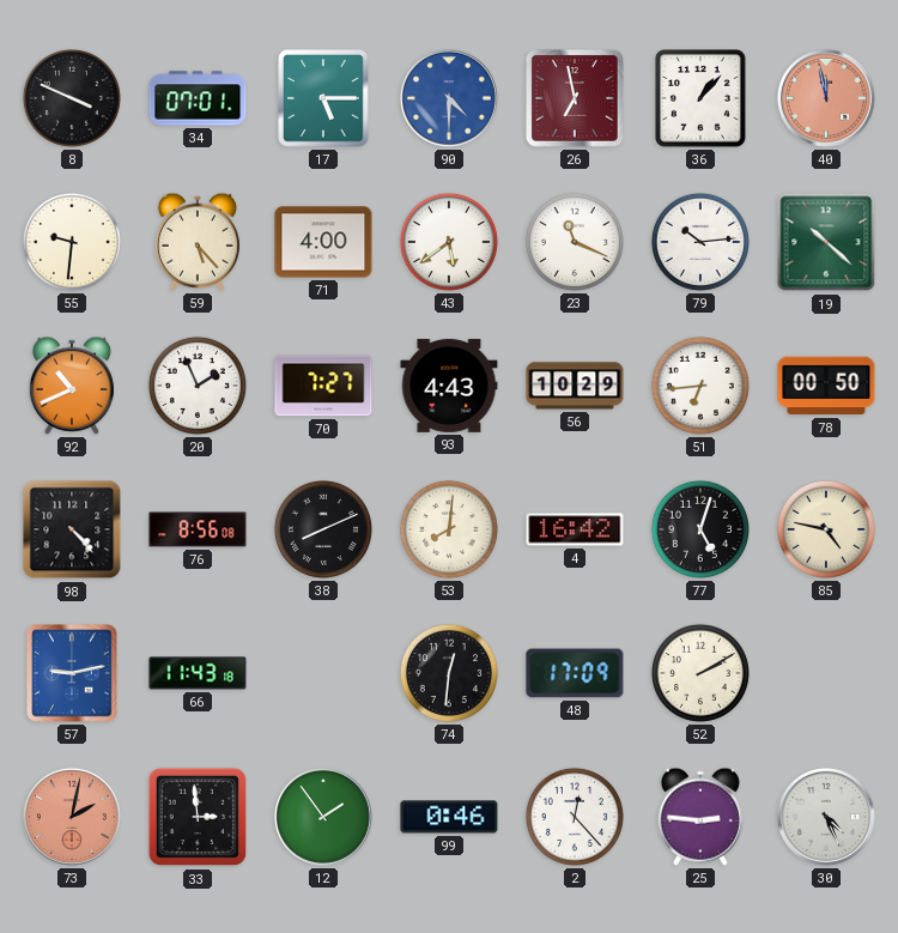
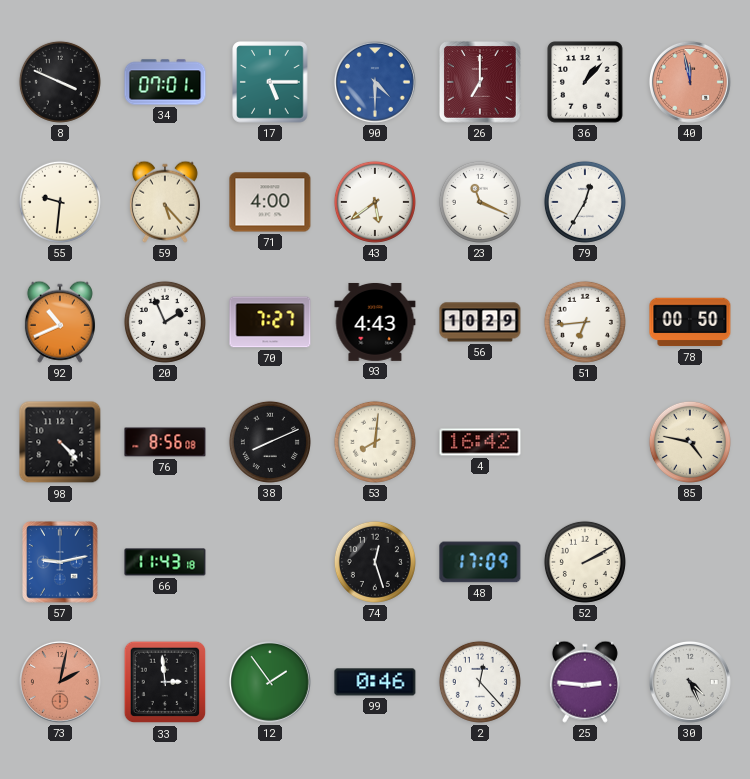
26: 6:58 -> 7:00
79: 10:14 -> 12:35
19: 10:22 -> none
77: 5:03 -> none
74: 12:31 -> 12:27
